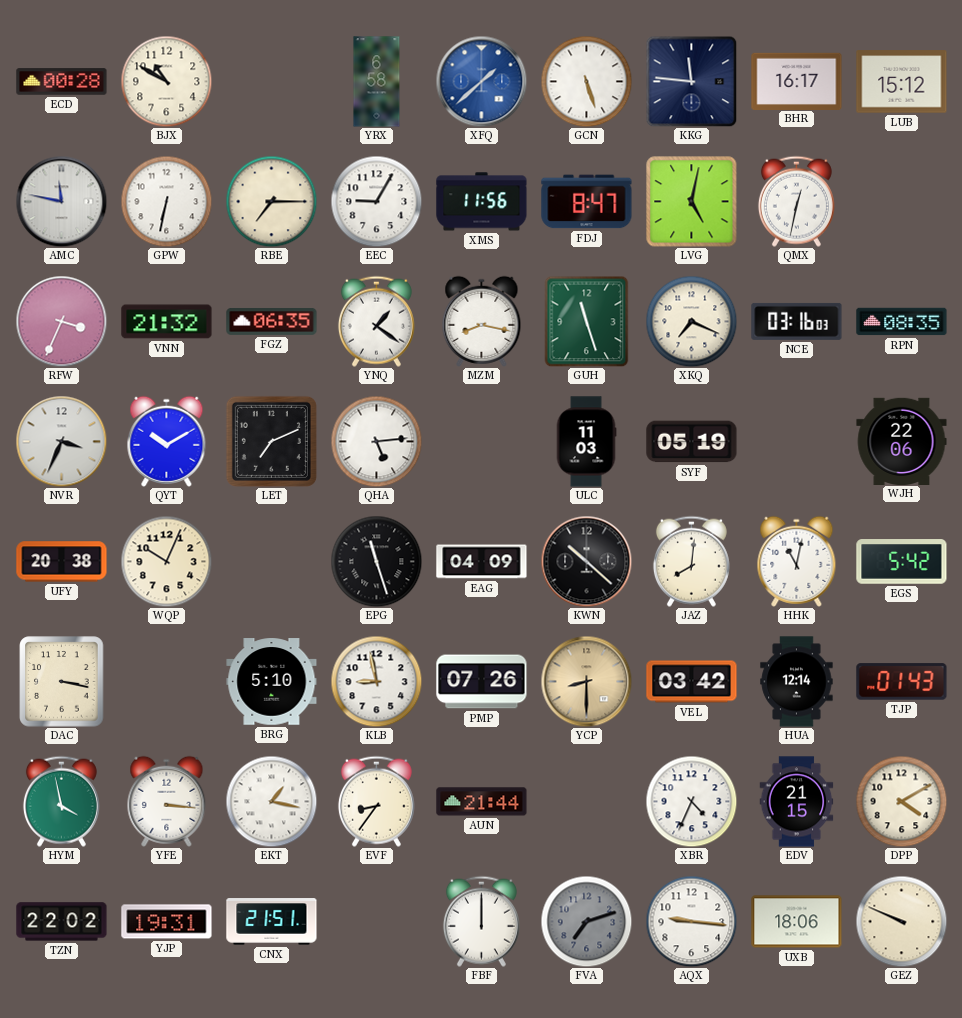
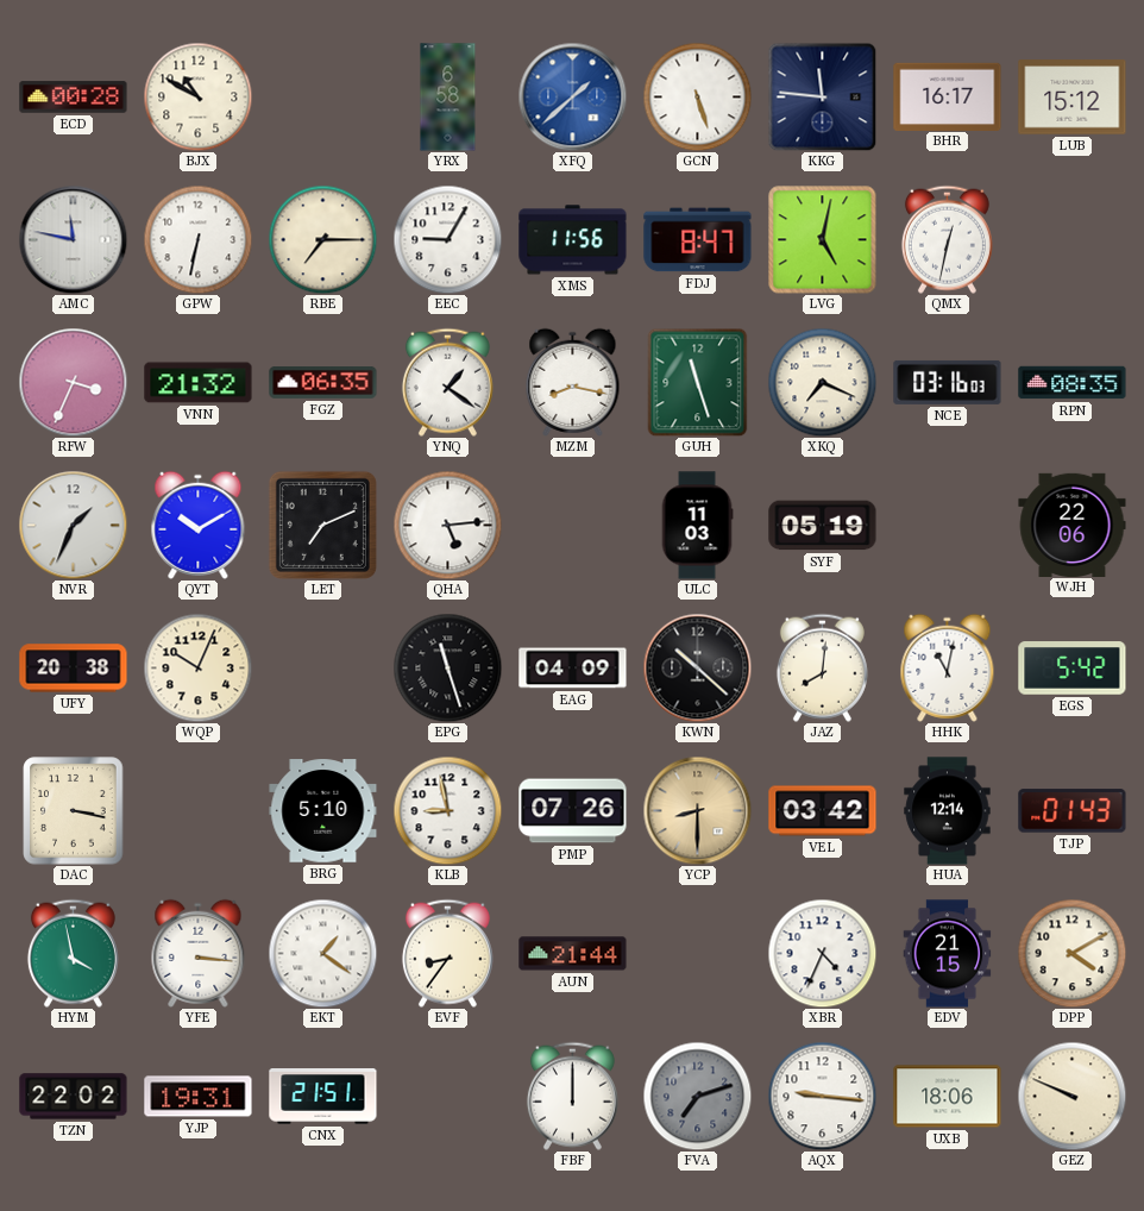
NVR: 3:34 -> 1:34
EKT: 1:17 -> 1:21
